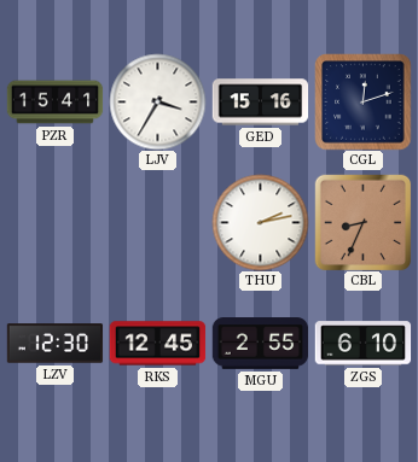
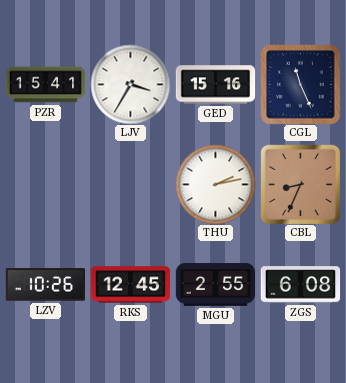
CGL: 12:12 -> 11:26
LZV: 12:30 -> 10:26
ZGS: 6:10 -> 6:08
